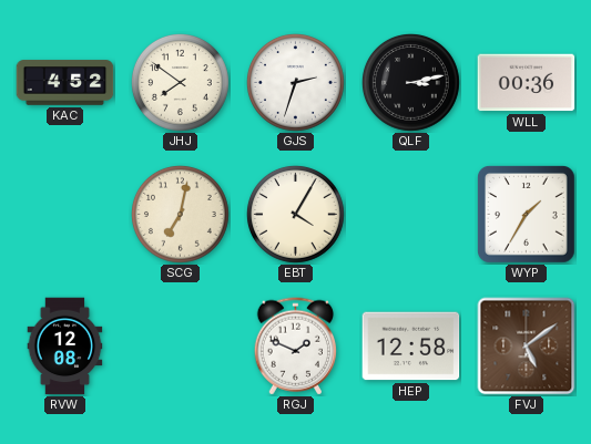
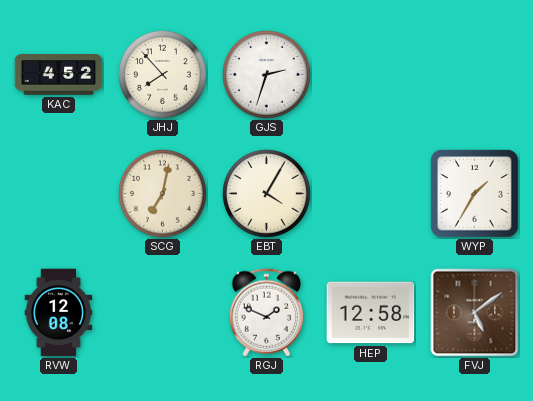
JHJ: 7:51 -> 7:53
QLF: 3:13 -> none
WLL: 00:36 -> none
